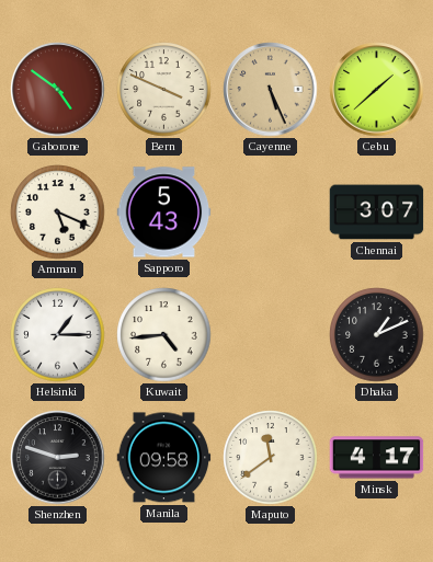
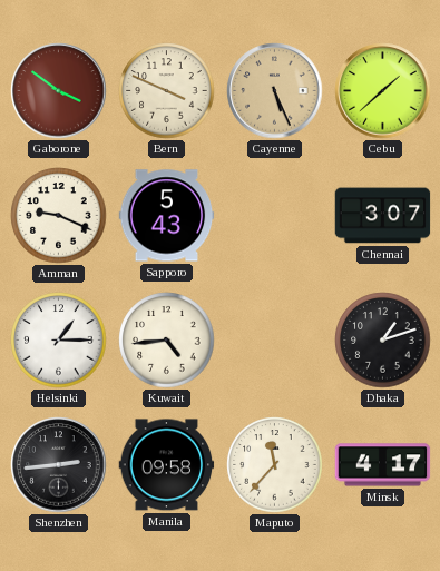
Gaborone: 4:51 -> 3:51
Amman: 5:19 -> 9:19
Dhaka: 1:11 -> 1:12
Shenzhen: 2:48 -> 2:44
Maputo: 11:39 -> 11:37
